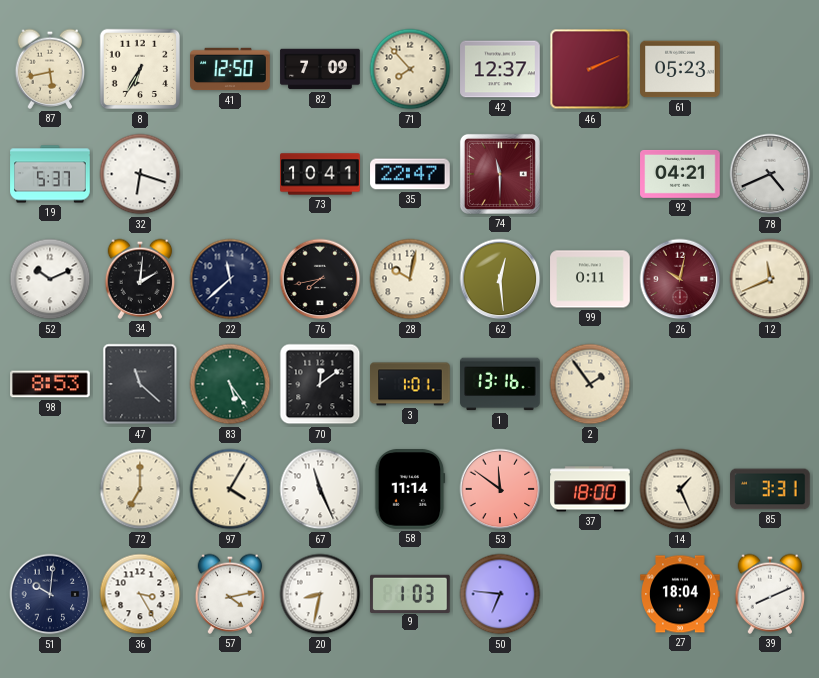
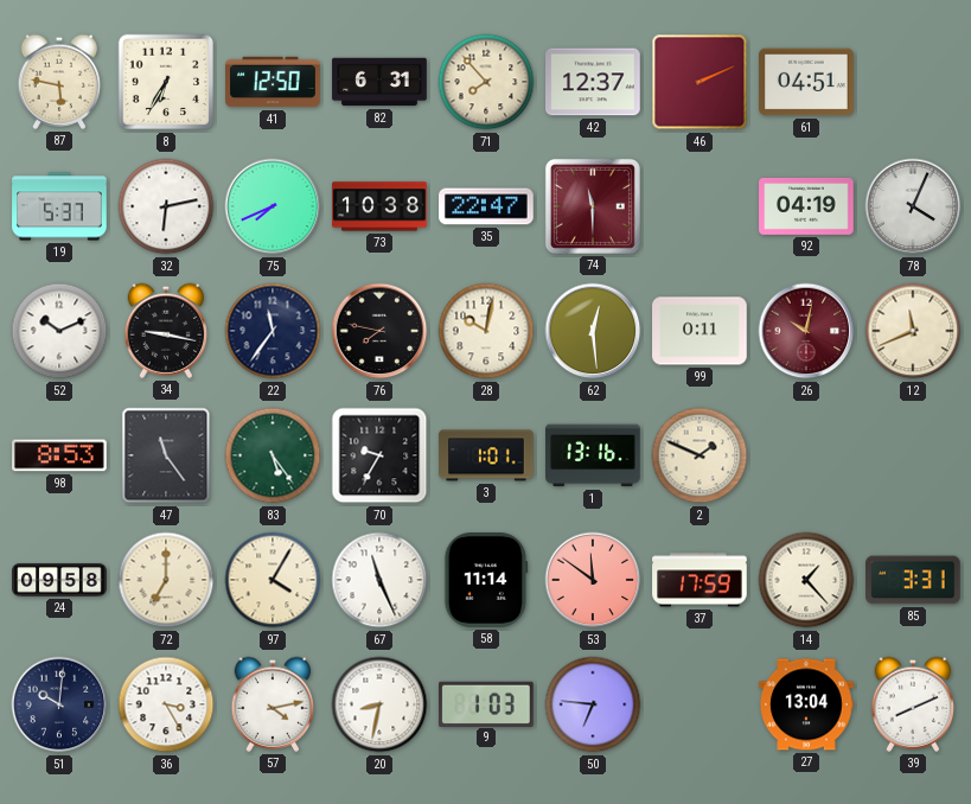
87: 5:43 -> 5:47
82: 7:09 -> 6:31
61: 05:23 -> 04:51
32: 6:18 -> 6:13
75: none -> 7:41
73: 10:41 -> 10:38
92: 04:21 -> 04:19
78: 4:41 -> 4:04
34: 2:01 -> 9:17
22: 11:38 -> 11:36
76: 7:43 -> 7:47
47: 11:22 -> 11:24
70: 12:09 -> 9:35
2: 1:54 -> 1:49
24: none -> 09:58
37: 18:00 -> 17:59
14: 1:26 -> 1:23
27: 18:04 -> 13:04
